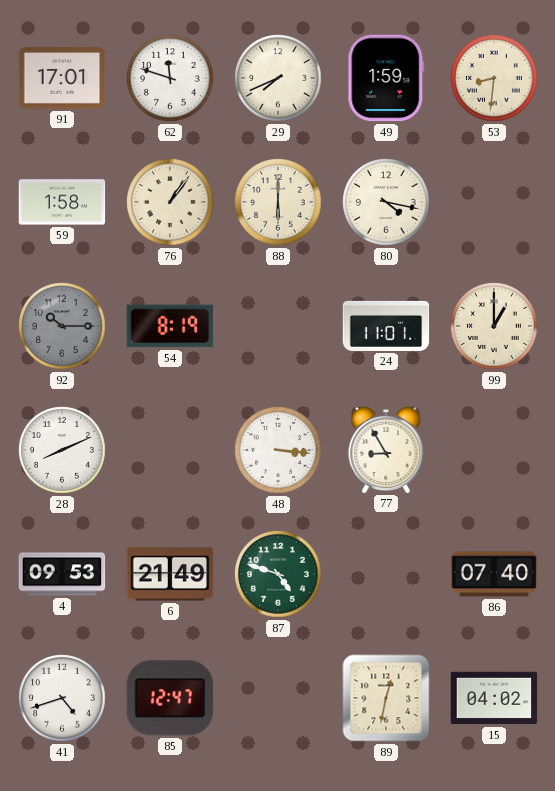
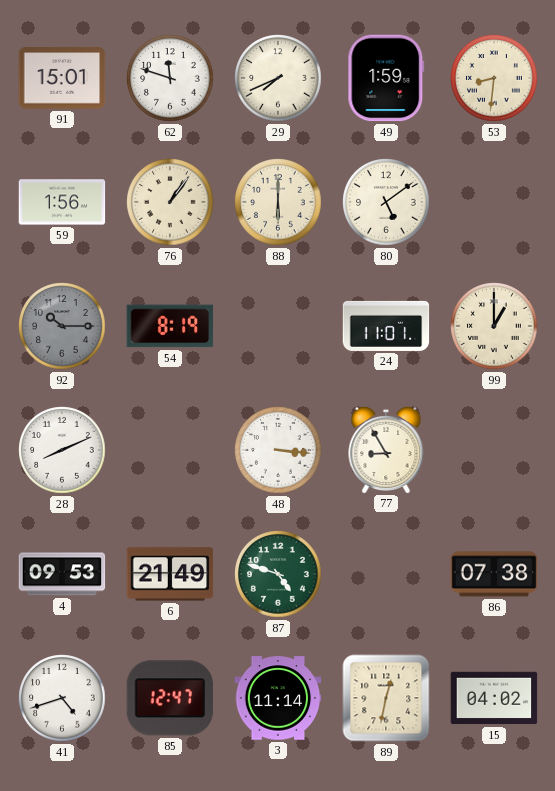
91: 17:01 -> 15:01
59: 1:58 -> 1:56
80: 4:17 -> 5:09
86: 07:40 -> 07:38
3: none -> 11:14
